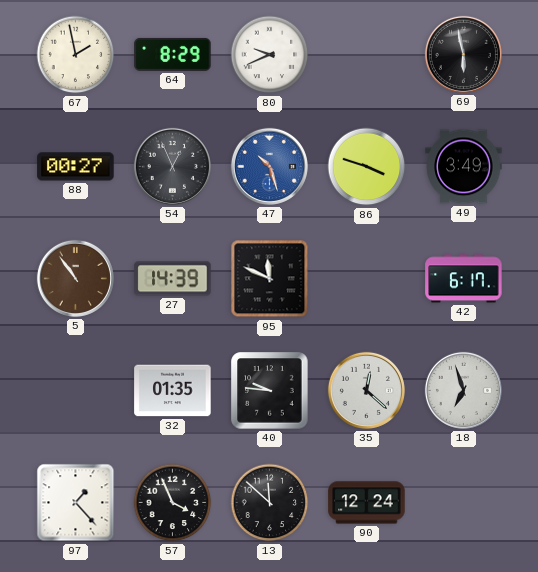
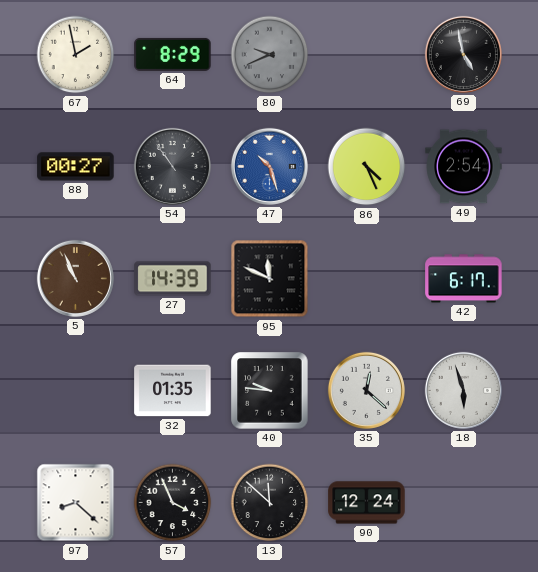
80 dial: white -> grey
69: 5:58 -> 4:58
54: 12:56 -> 10:54
86: 3:48 -> 4:26
49: 3:49 -> 2:54
5: 10:54 -> 10:56
18: 6:57 -> 5:57
97: 1:23 -> 8:22
